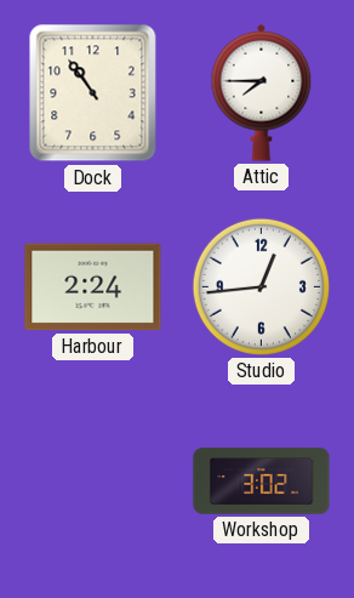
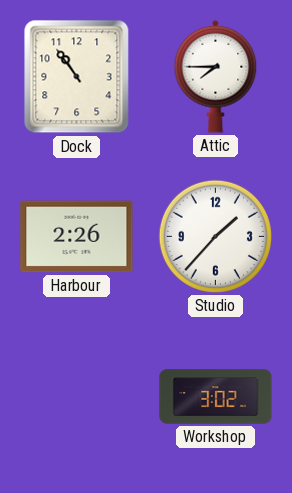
Harbour: 2:24 -> 2:26
Studio: 12:44 -> 1:37
